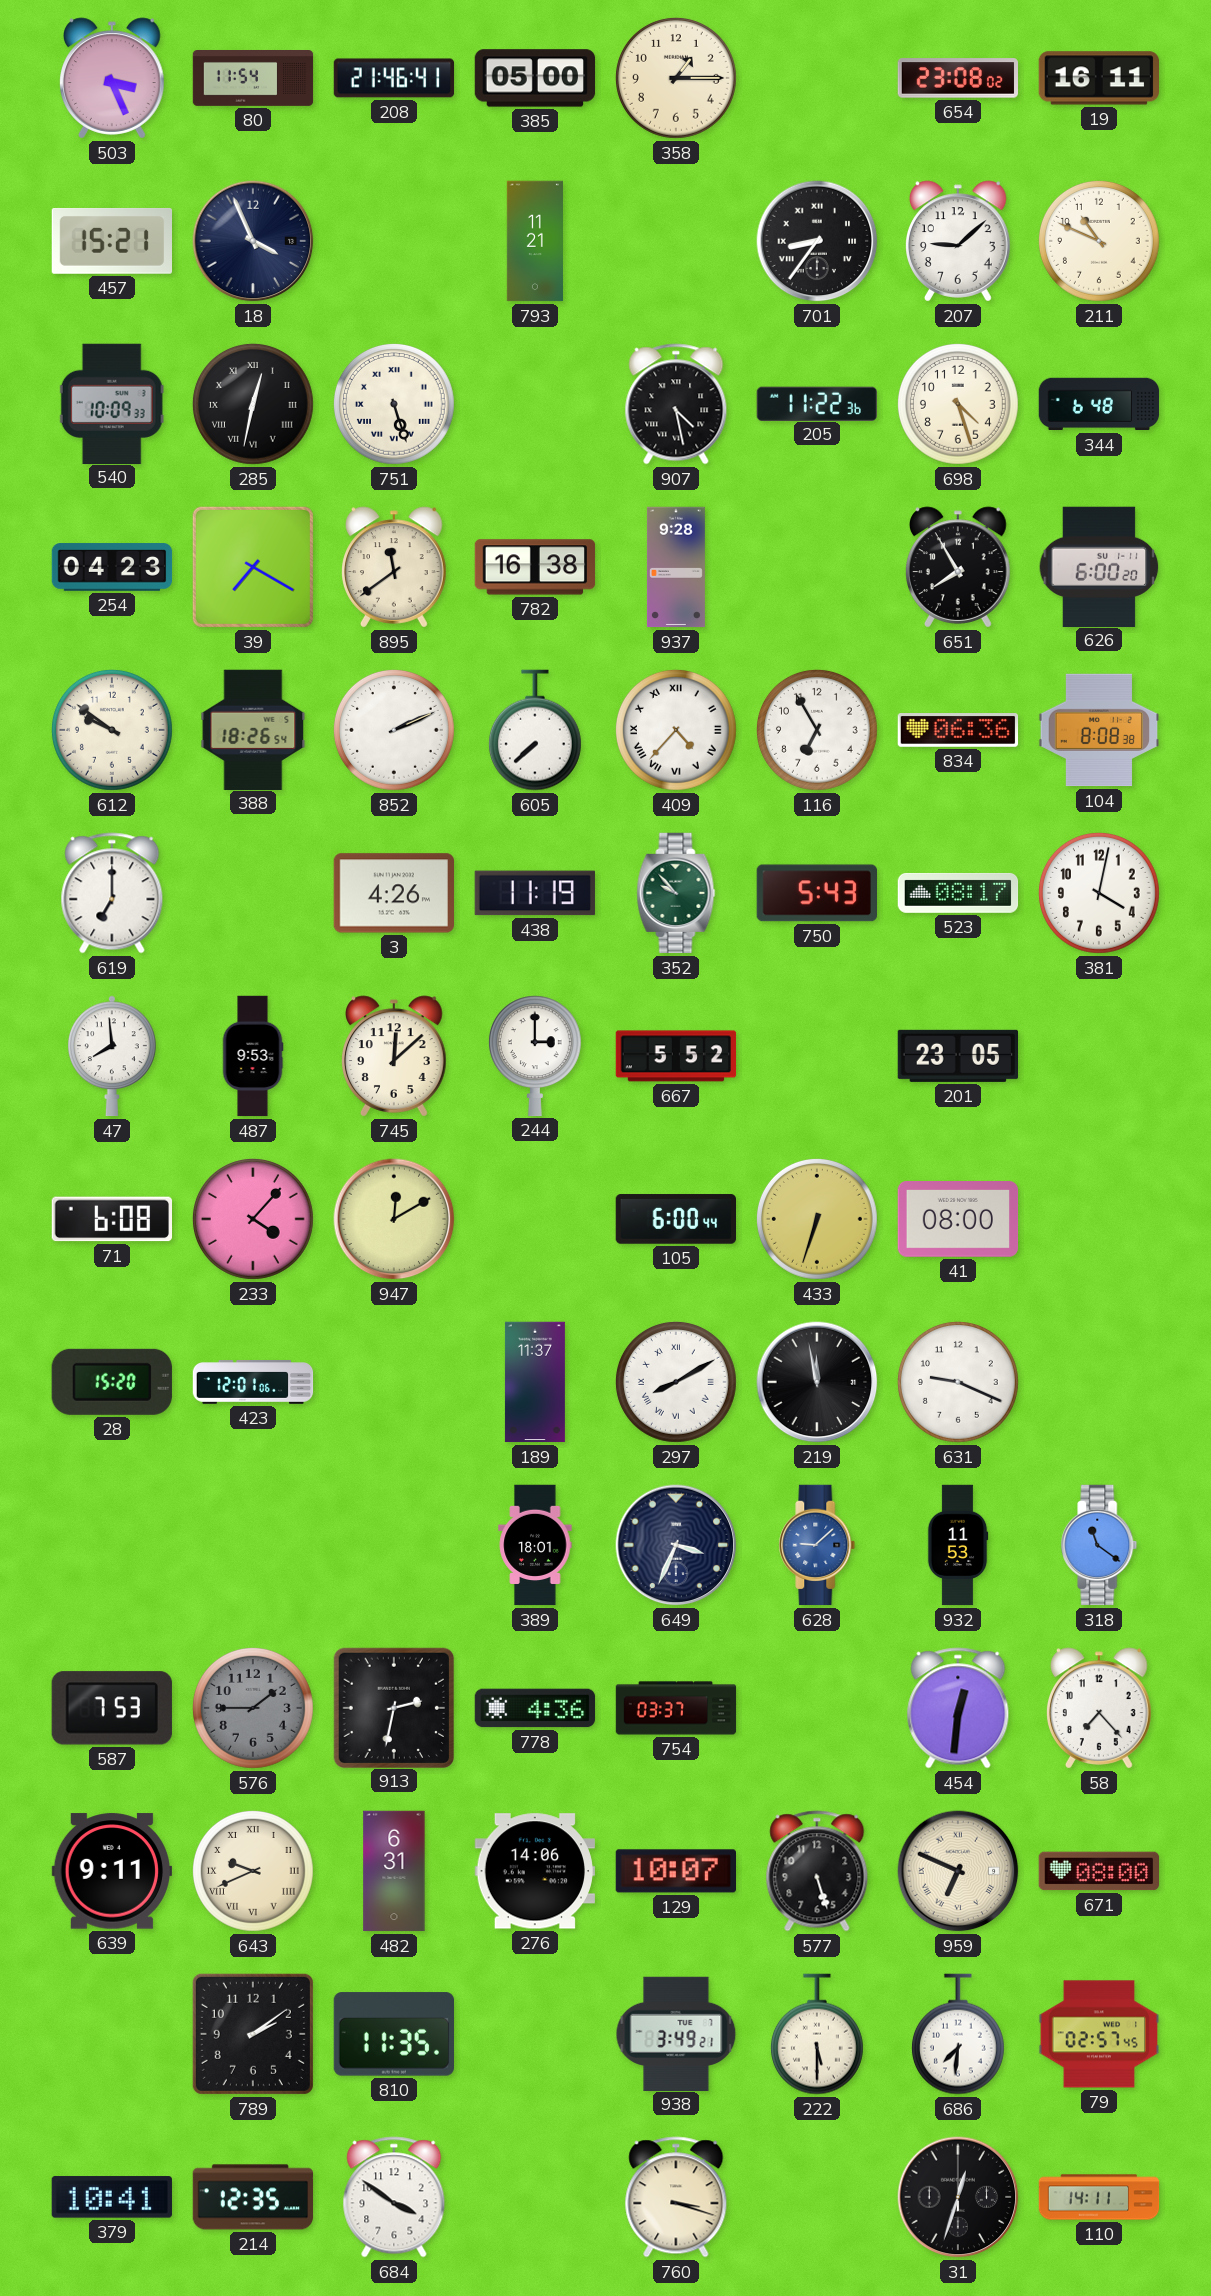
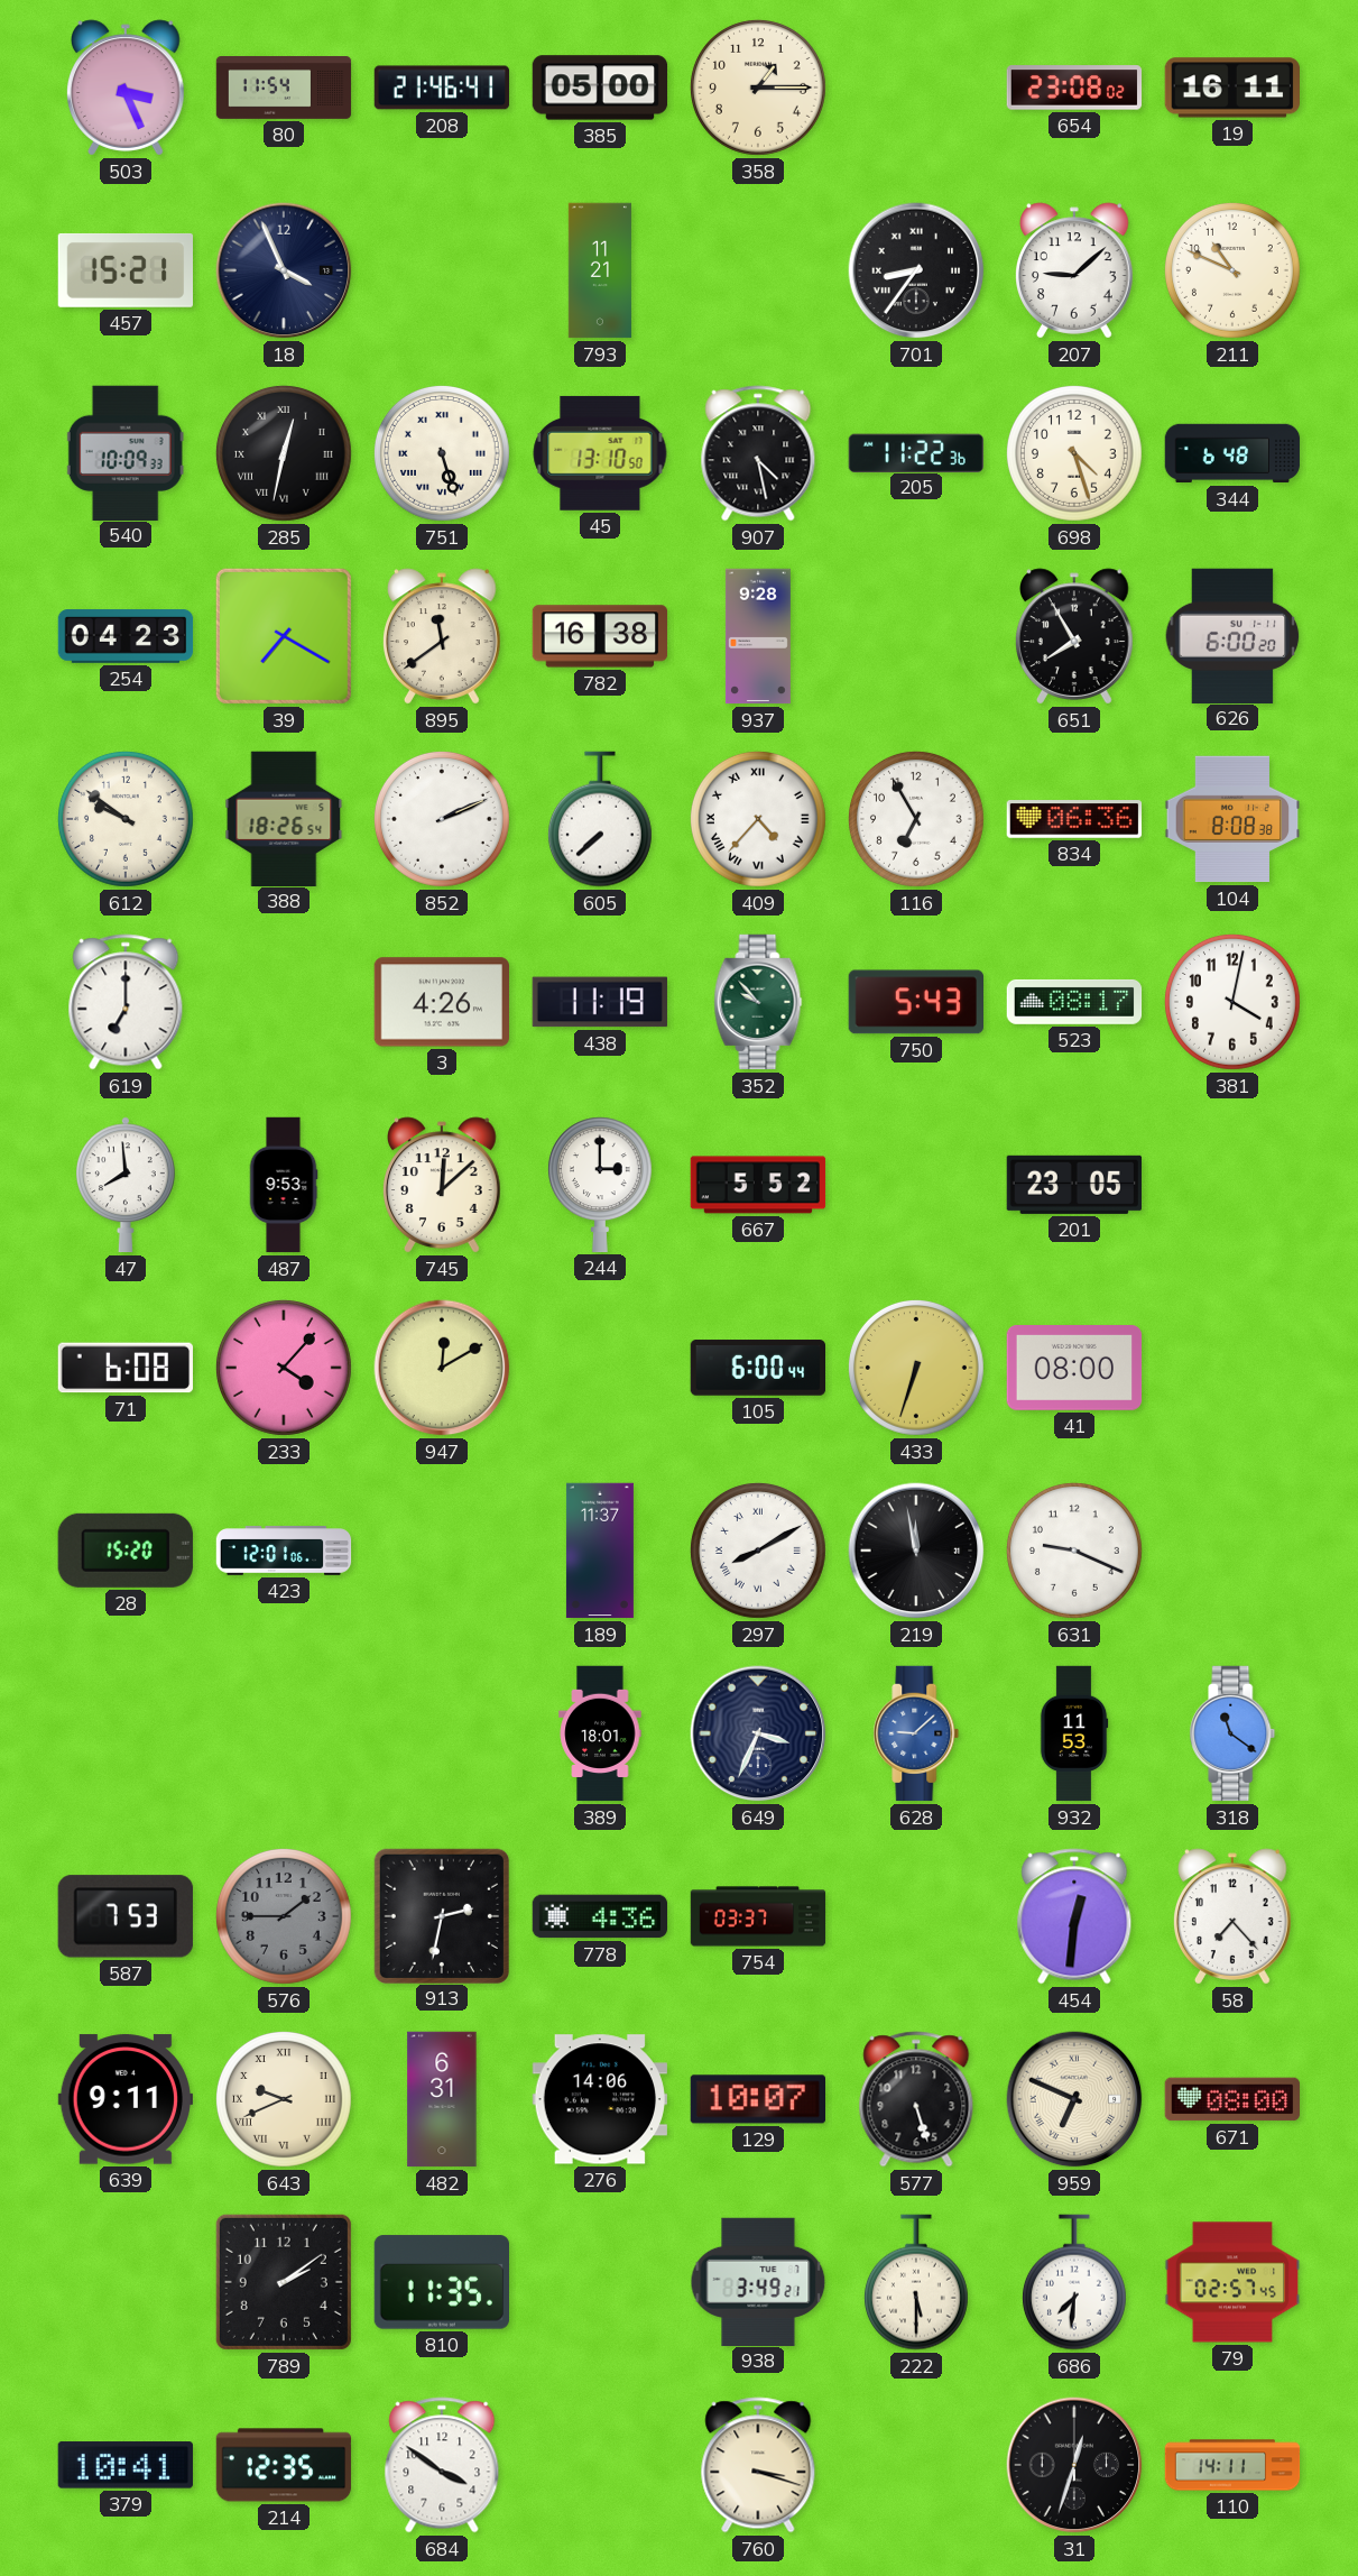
45: none -> 13:10
